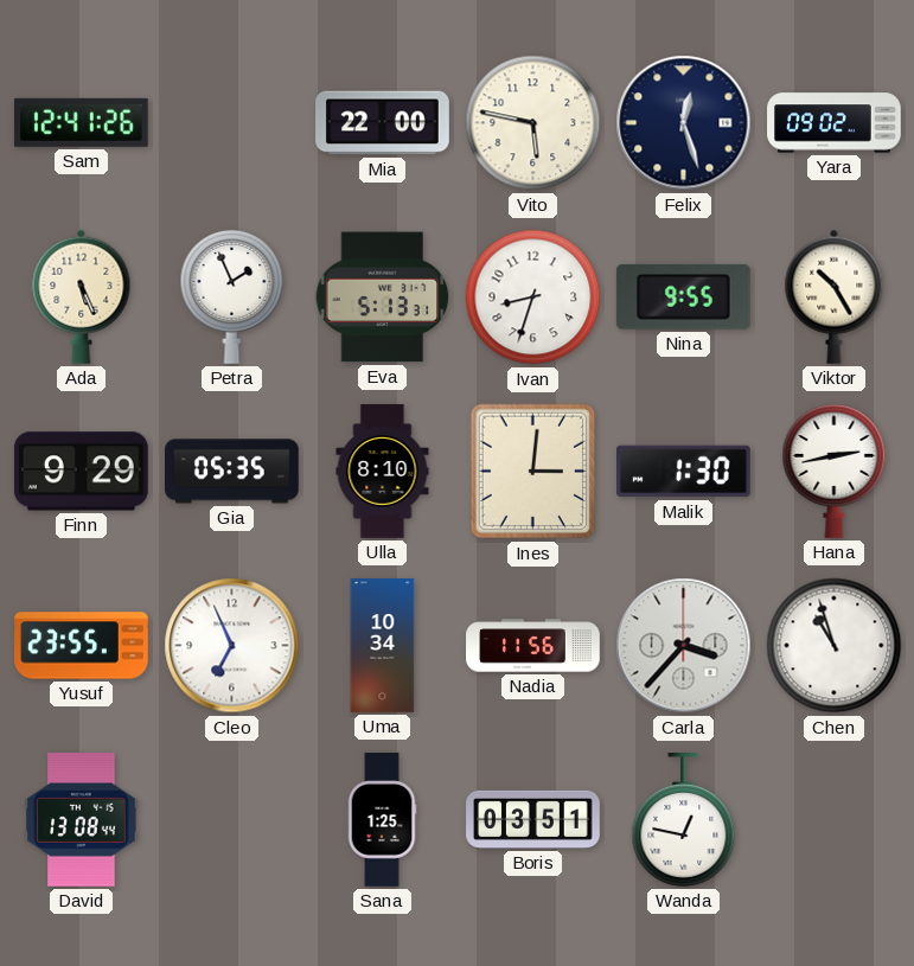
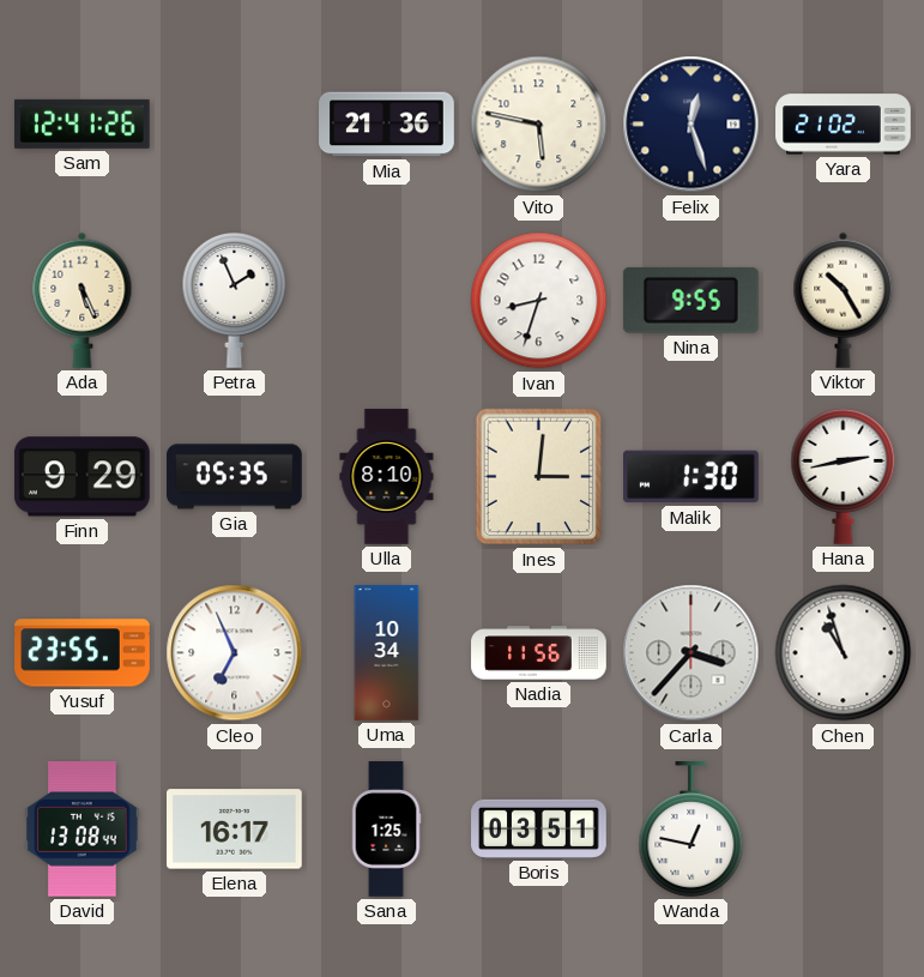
Mia: 22:00 -> 21:36
Yara: 09:02 -> 21:02
Eva: 5:13 -> none
Elena: none -> 16:17
